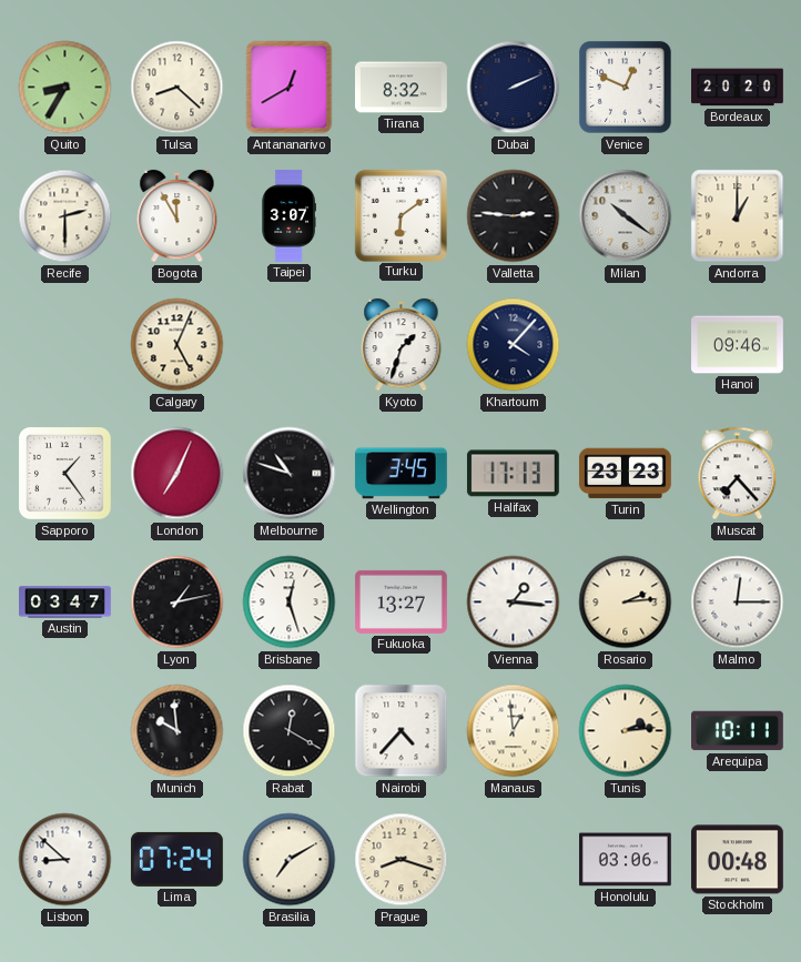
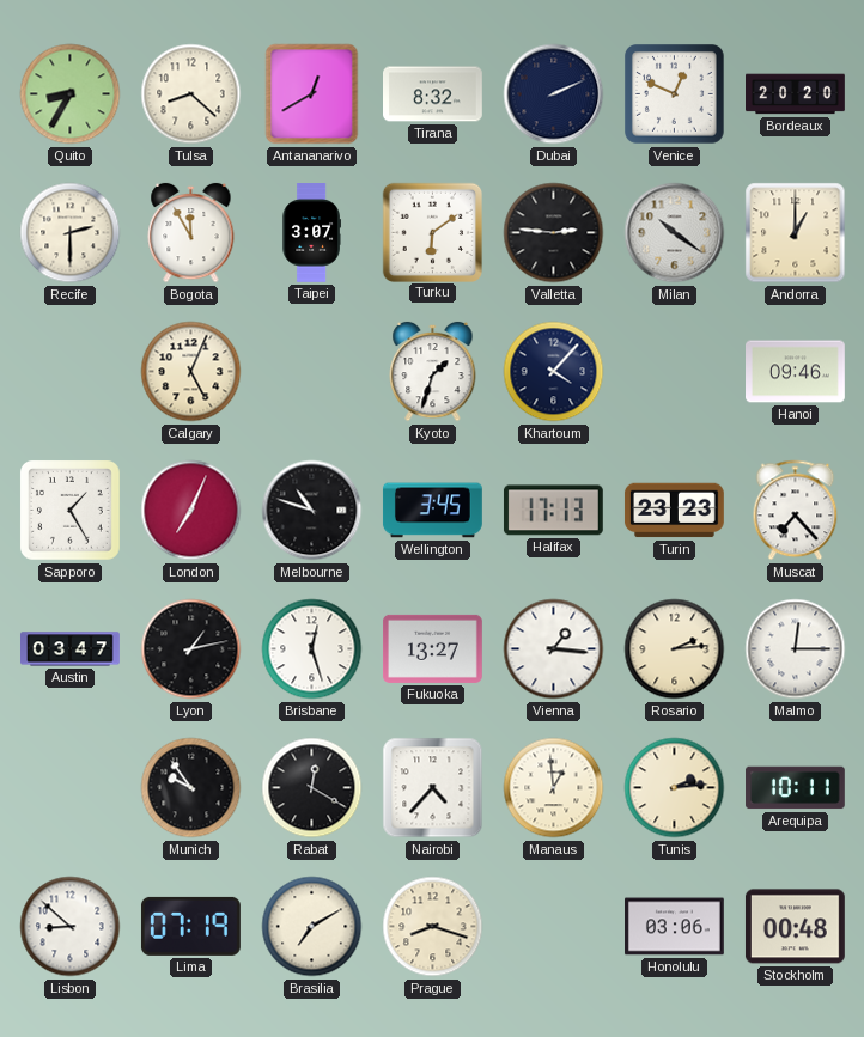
Sapporo: 1:24 -> 1:25
Munich: 9:59 -> 9:54
Lima: 07:24 -> 07:19
